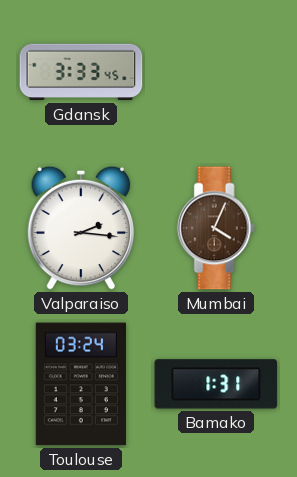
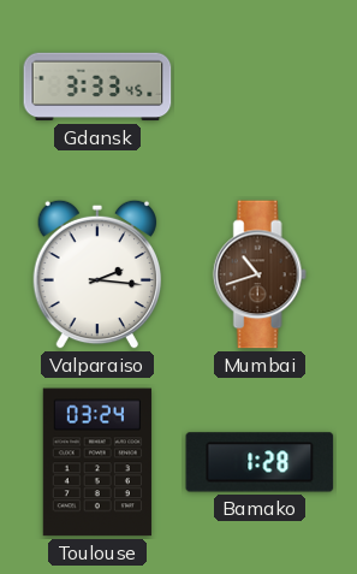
Mumbai: 4:04 -> 10:42
Bamako: 1:31 -> 1:28
